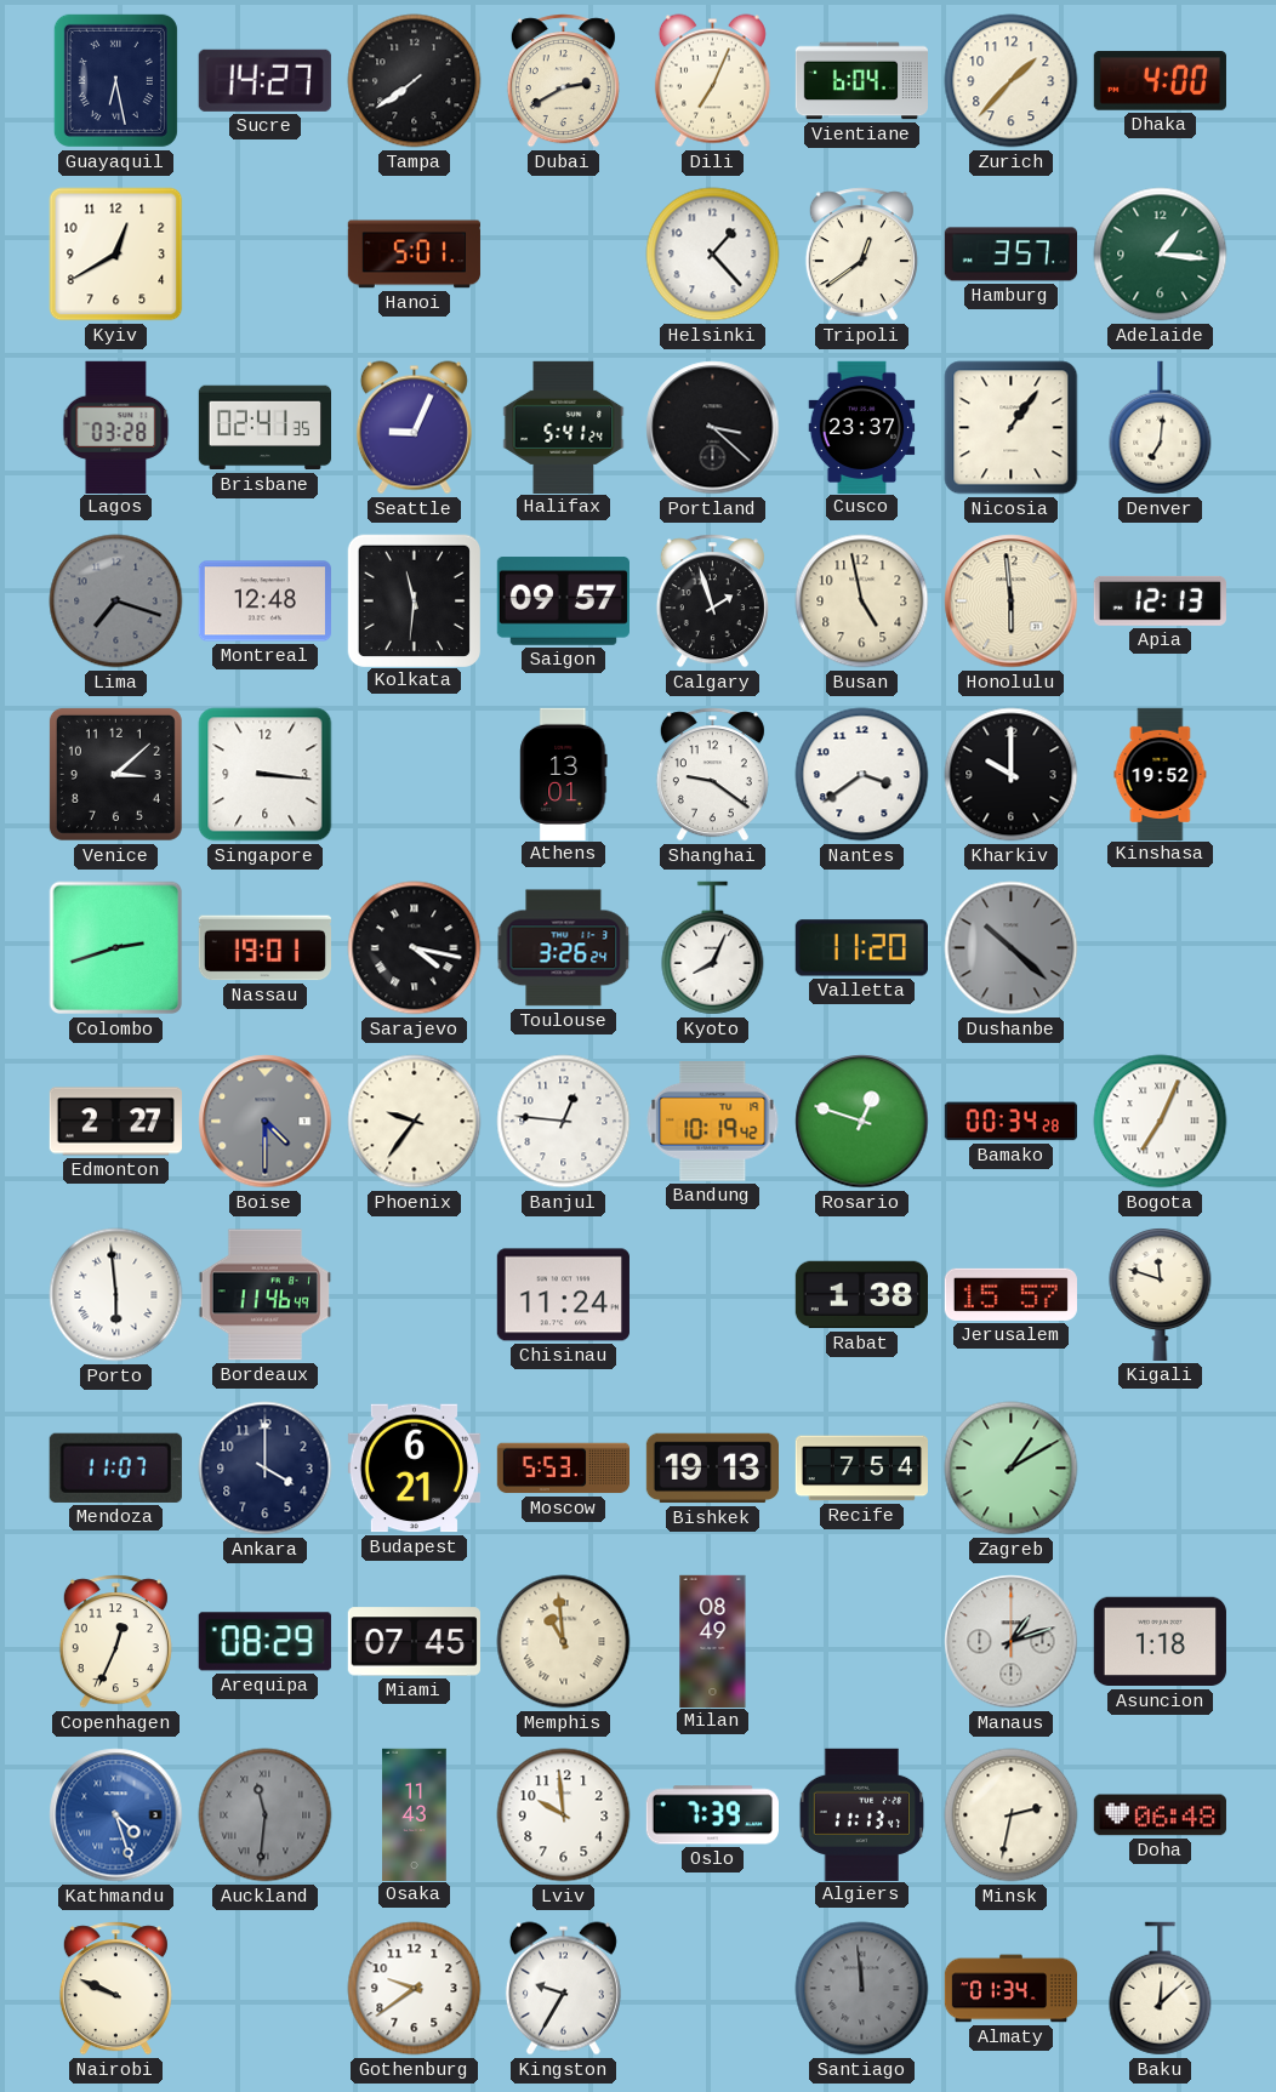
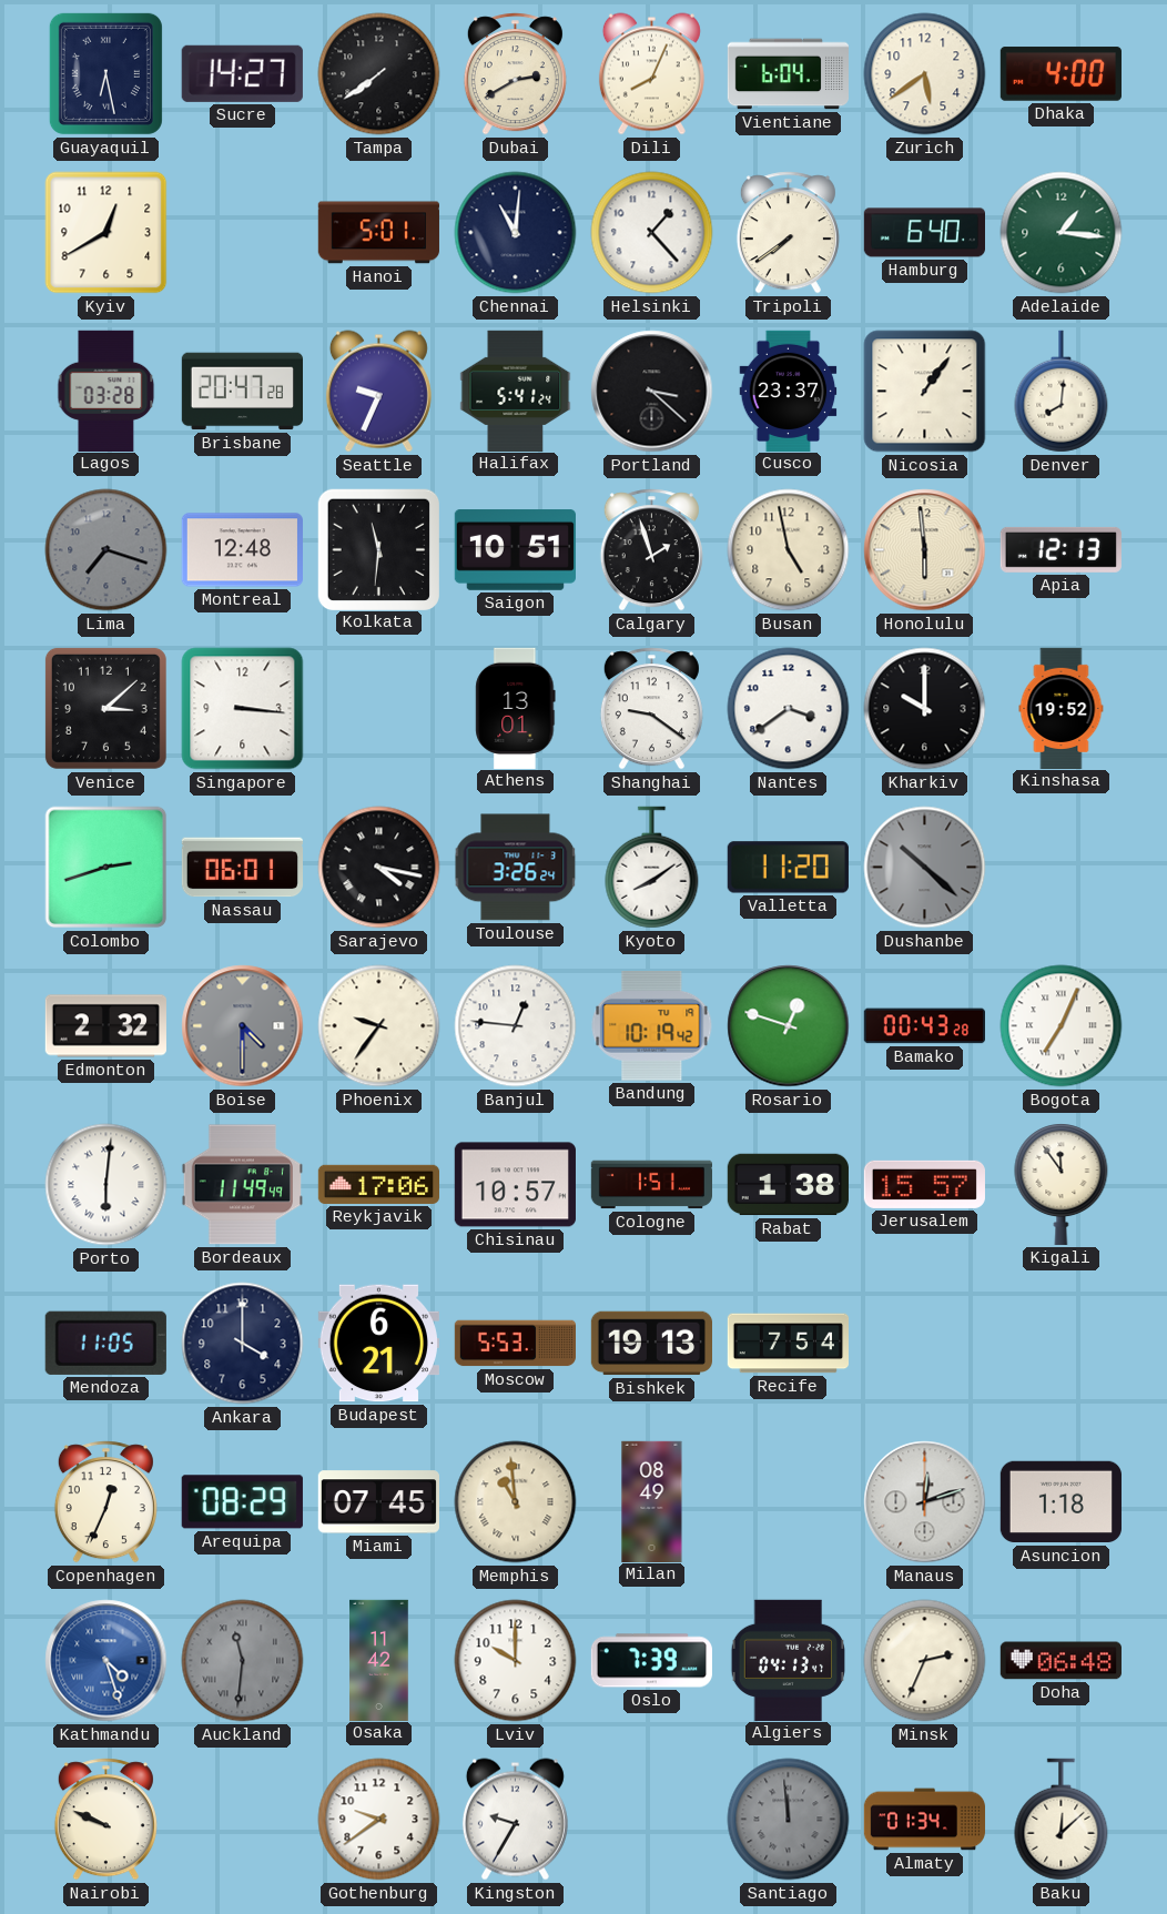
Dili: 7:04 -> 8:04
Zurich: 1:37 -> 5:39
Chennai: none -> 11:01
Tripoli: 12:39 -> 7:39
Hamburg: 3:57 -> 6:40
Brisbane: 02:41 -> 20:47
Seattle: 9:04 -> 9:34
Denver: 7:01 -> 8:01
Saigon: 09:57 -> 10:51
Nassau: 19:01 -> 06:01
Kyoto: 8:04 -> 8:09
Edmonton: 2:27 -> 2:32
Bamako: 00:34 -> 00:43
Porto: 5:59 -> 6:01
Bordeaux: 11:46 -> 11:49
Reykjavik: none -> 17:06
Chisinau: 11:24 -> 10:57
Cologne: none -> 1:51
Kigali: 11:48 -> 11:54
Mendoza: 11:07 -> 11:05
Zagreb: 1:10 -> none
Manaus: 1:12 -> 12:12
Osaka: 11:43 -> 11:42
Lviv: 9:59 -> 10:00
Algiers: 11:13 -> 04:13
Minsk: 2:32 -> 2:34
